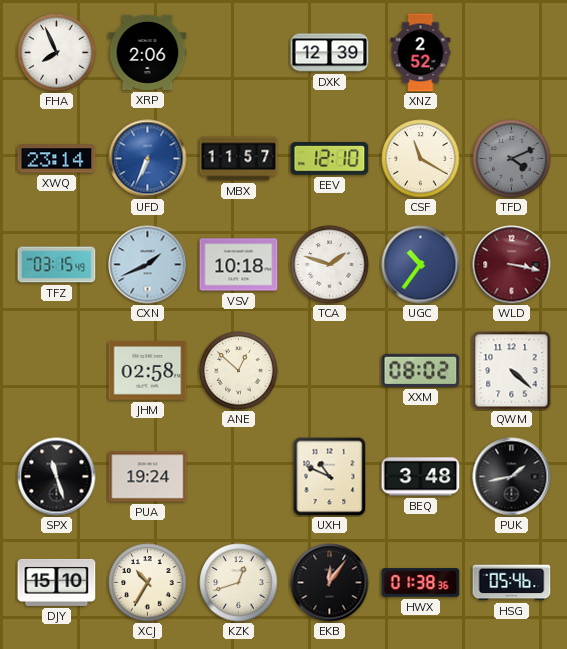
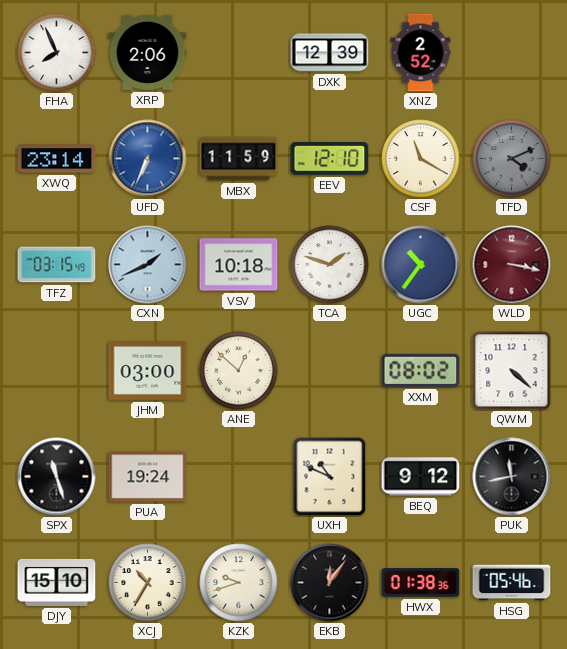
MBX: 11:57 -> 11:59
JHM: 02:58 -> 03:00
BEQ: 3:48 -> 9:12
PUK: 1:43 -> 11:43
KZK: 12:42 -> 9:42
